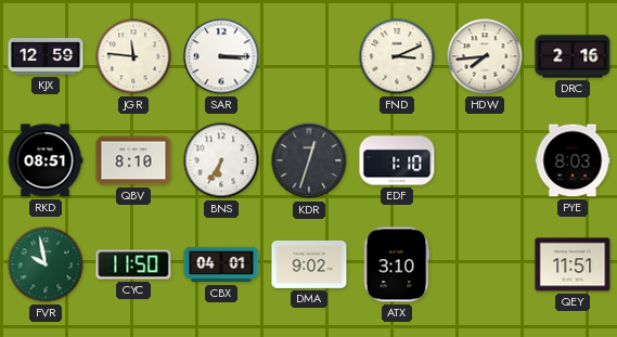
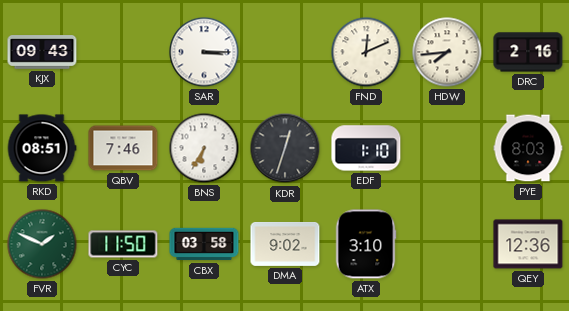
KJX: 12:59 -> 09:43
JGR: 11:46 -> none
FND: 3:11 -> 12:11
QBV: 8:10 -> 7:46
FVR: 9:58 -> 1:49
CBX: 04:01 -> 03:58
QEY: 11:51 -> 12:36
